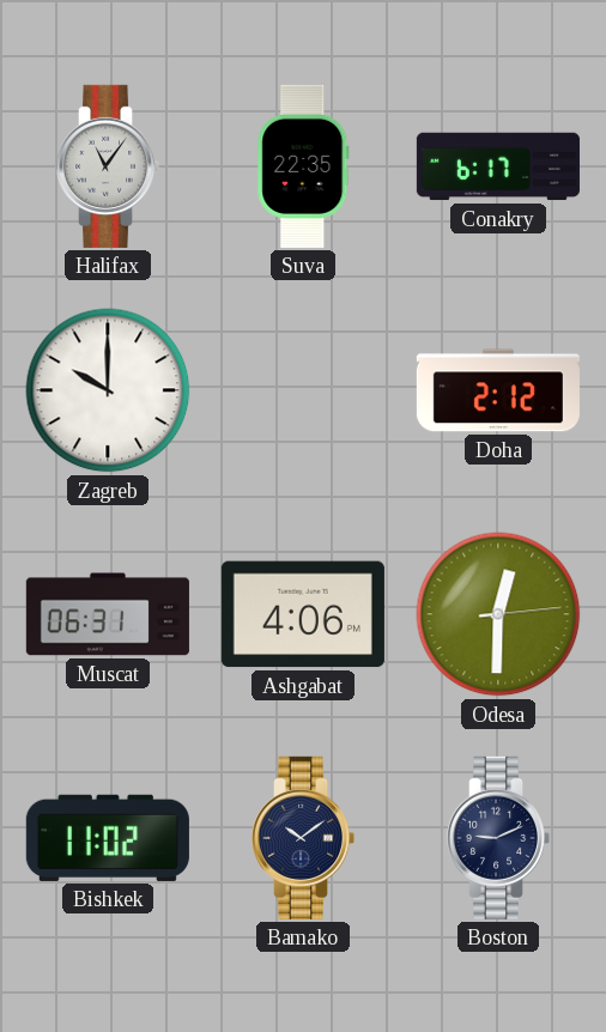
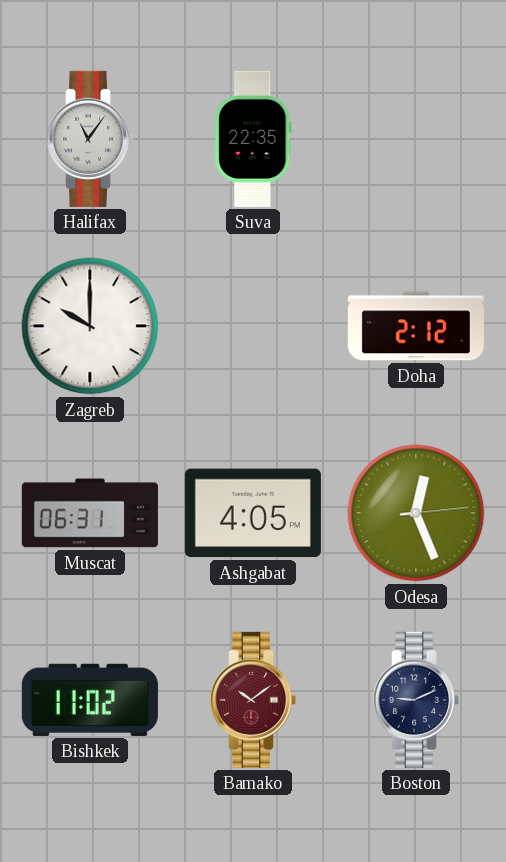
Conakry: 6:17 -> none
Ashgabat: 4:06 -> 4:05
Odesa: 12:30 -> 12:26
Bamako dial: navy -> burgundy
